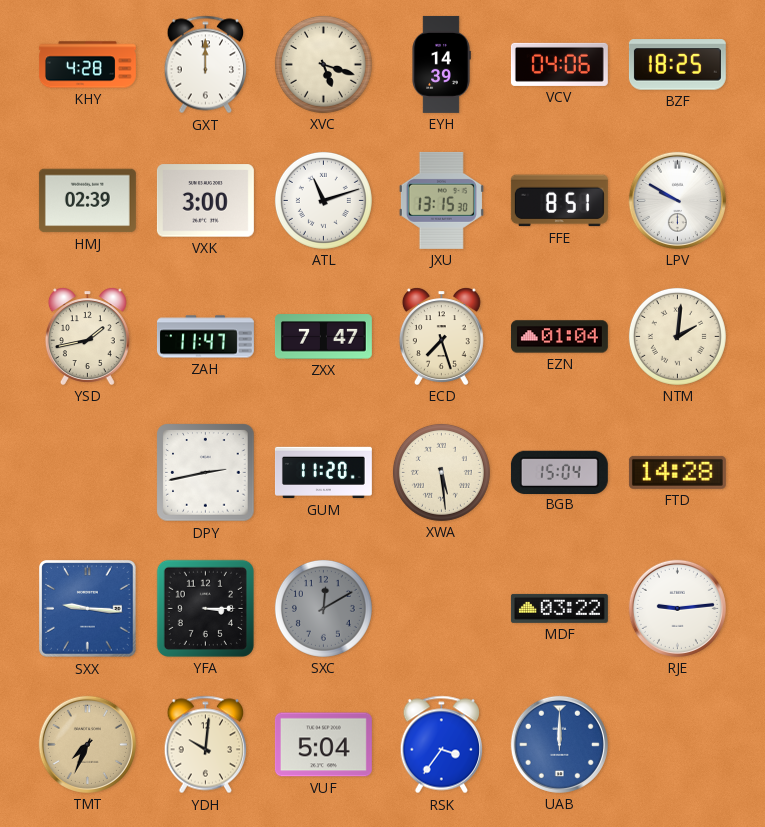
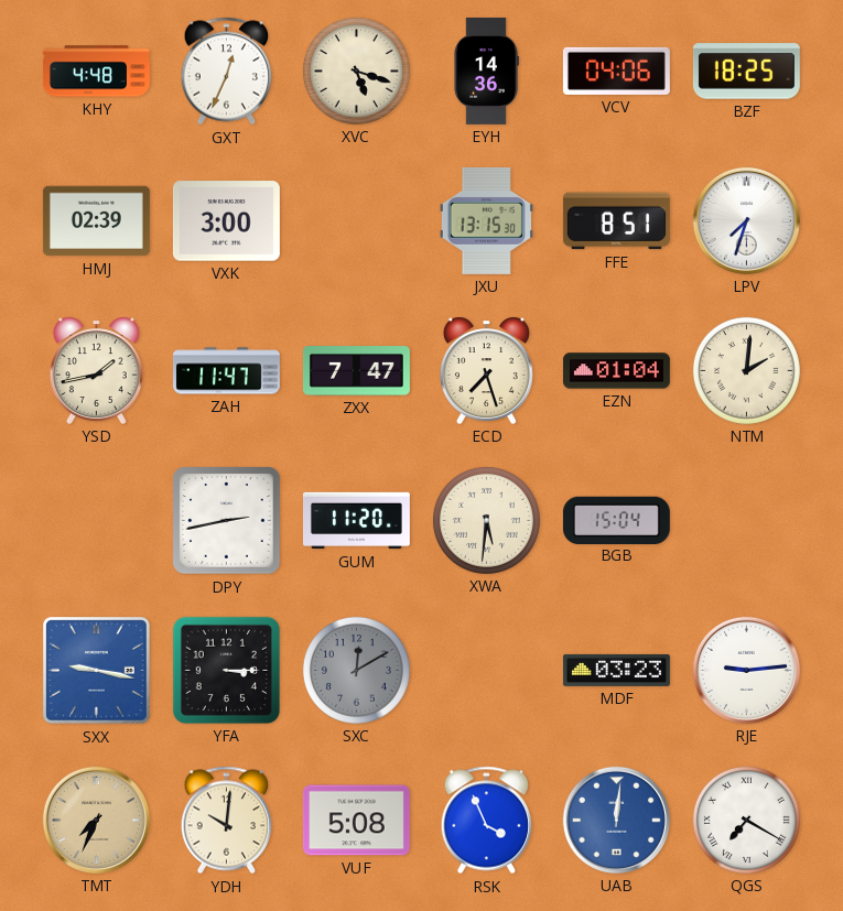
KHY: 4:28 -> 4:48
GXT: 12:00 -> 12:34
EYH: 14:39 -> 14:36
ATL: 11:12 -> none
LPV: 9:50 -> 7:33
XWA: 5:29 -> 5:31
FTD: 14:28 -> none
SXX: 9:16 -> 9:17
MDF: 03:22 -> 03:23
VUF: 5:04 -> 5:08
RSK: 3:36 -> 3:56
UAB: 12:00 -> 12:01
QGS: none -> 7:20
